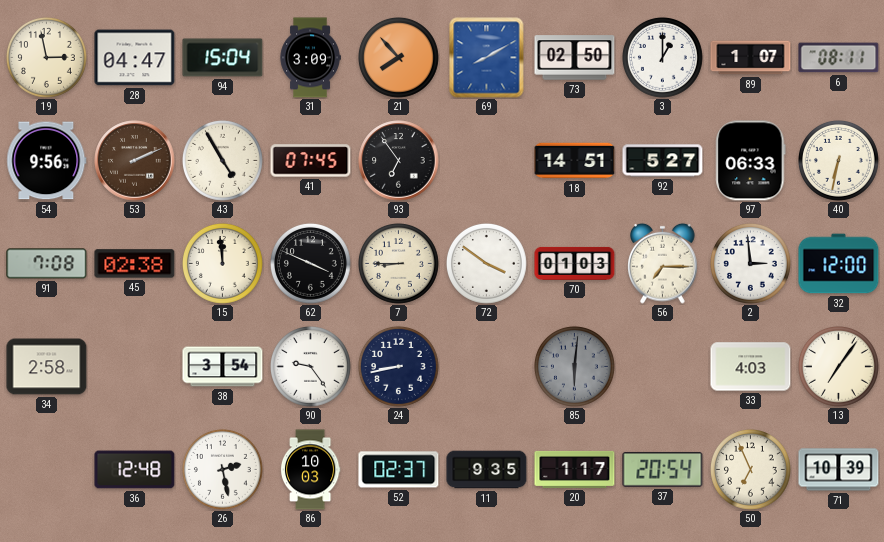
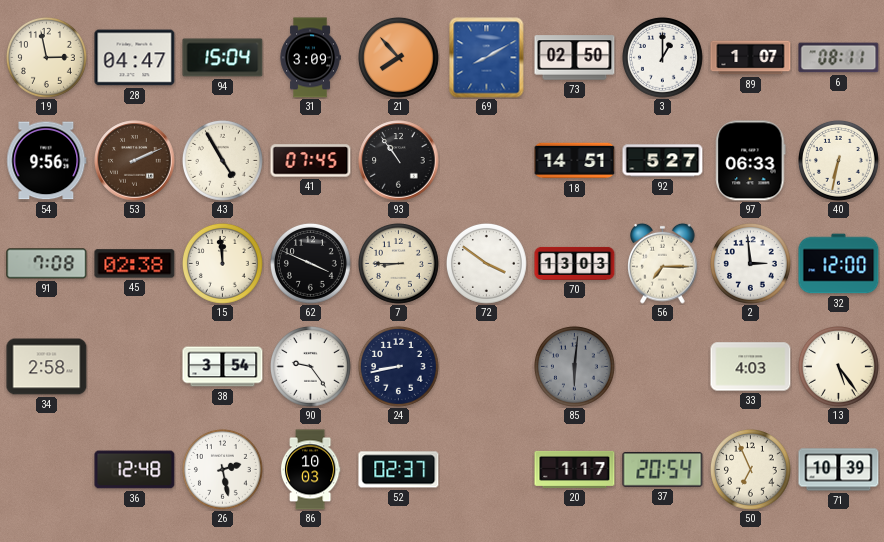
93: 6:54 -> 10:54
70: 01:03 -> 13:03
13: 7:06 -> 5:24
11: 9:35 -> none
